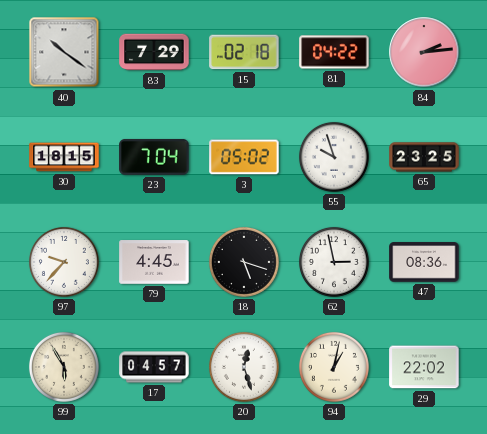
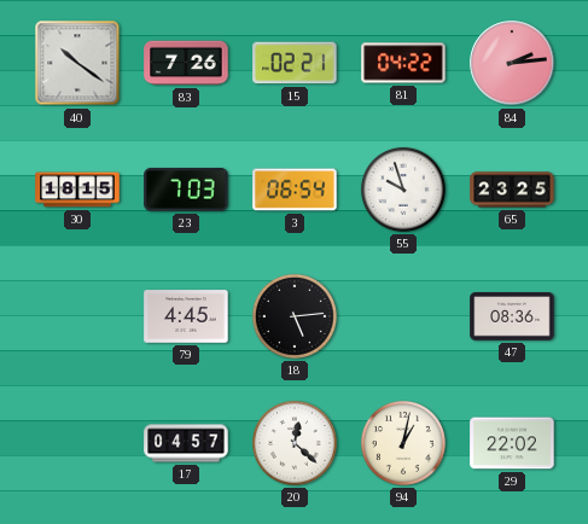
83: 7:29 -> 7:26
15: 02:18 -> 02:21
23: 7:04 -> 7:03
3: 05:02 -> 06:54
97: 9:37 -> none
18: 5:18 -> 5:14
62: 2:58 -> none
99: 5:55 -> none
20: 12:27 -> 12:22
